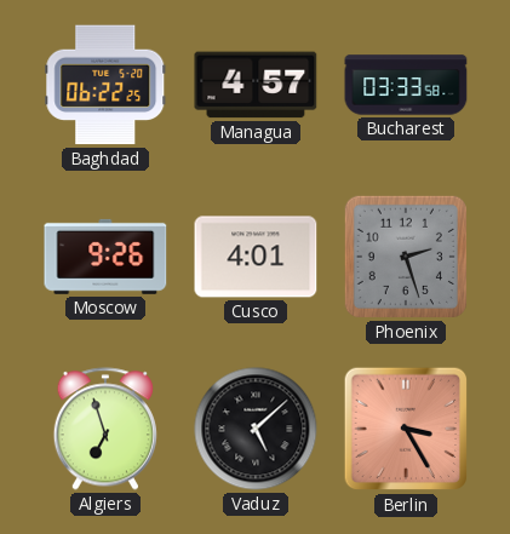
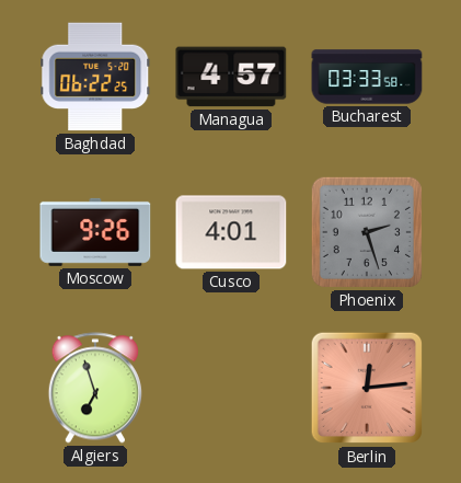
Vaduz: 5:08 -> none
Berlin: 3:25 -> 12:14
